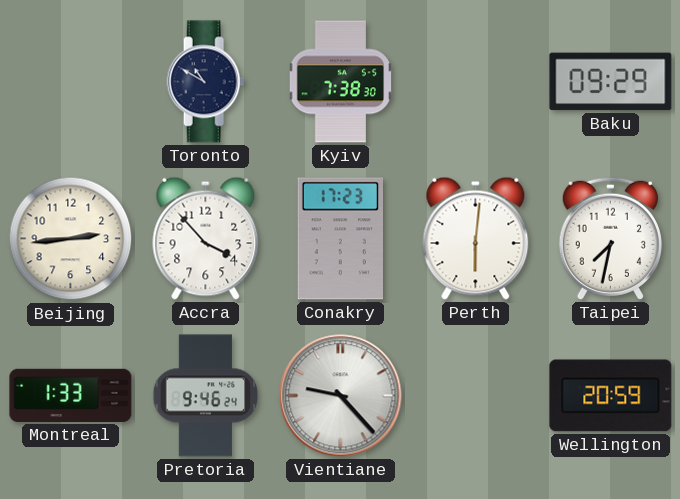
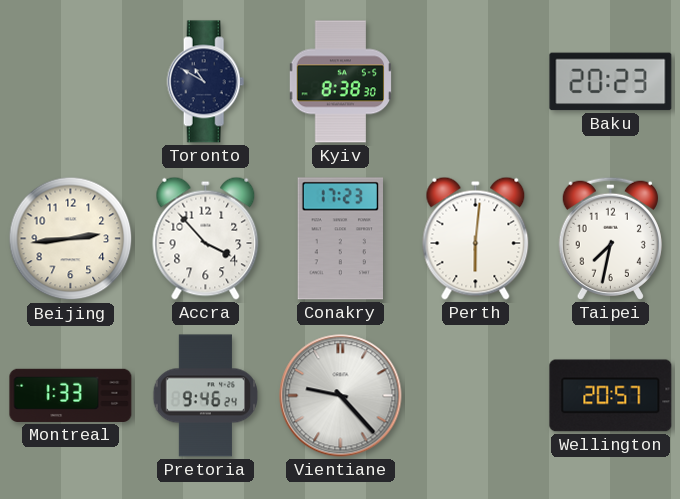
Kyiv: 7:38 -> 8:38
Baku: 09:29 -> 20:23
Wellington: 20:59 -> 20:57
